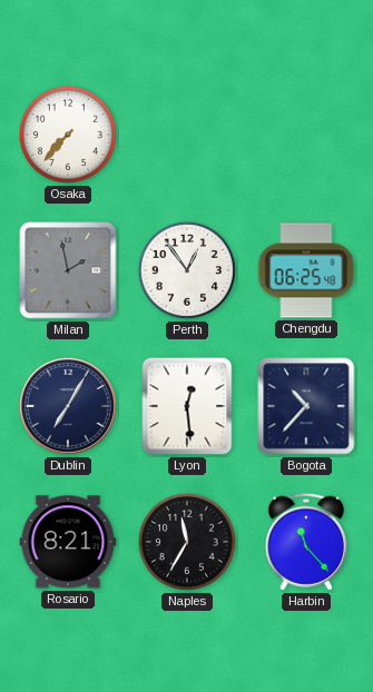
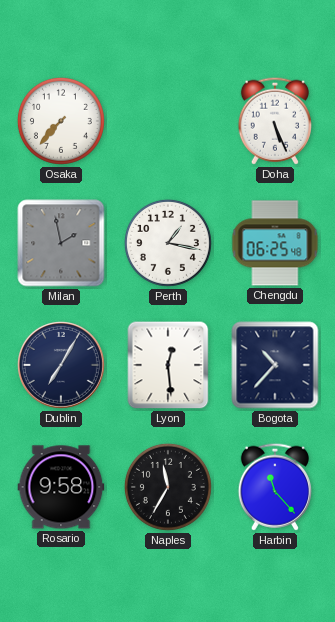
Doha: none -> 5:26
Perth: 12:54 -> 1:17
Rosario: 8:21 -> 9:58
